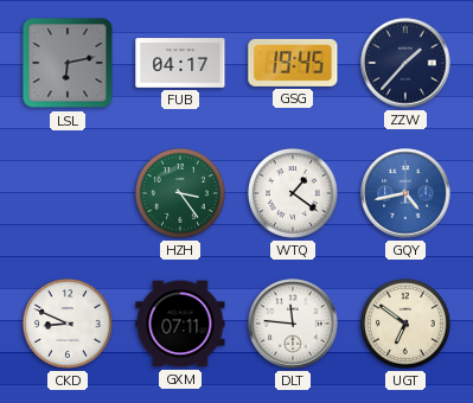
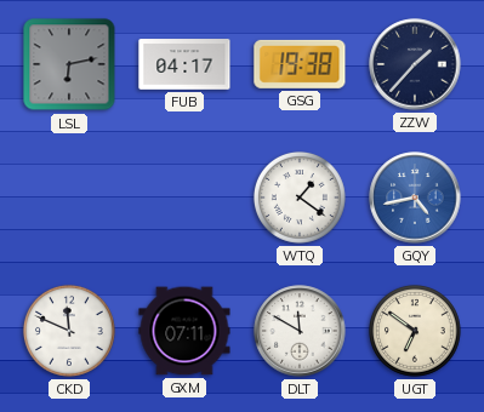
GSG: 19:45 -> 19:38
HZH: 3:24 -> none
CKD: 8:49 -> 11:49
DLT: 11:46 -> 11:50
